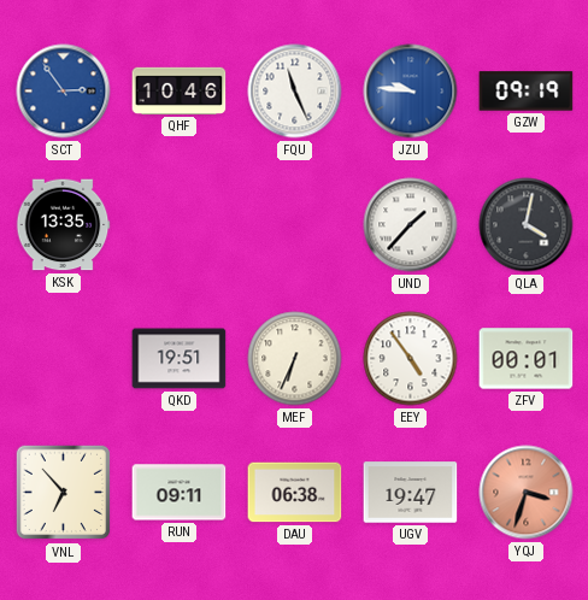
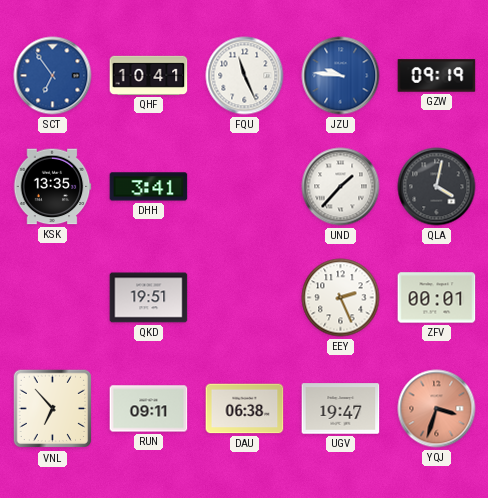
SCT: 2:54 -> 6:54
QHF: 10:46 -> 10:41
DHH: none -> 3:41
MEF: 6:34 -> none
EEY: 4:54 -> 2:26
